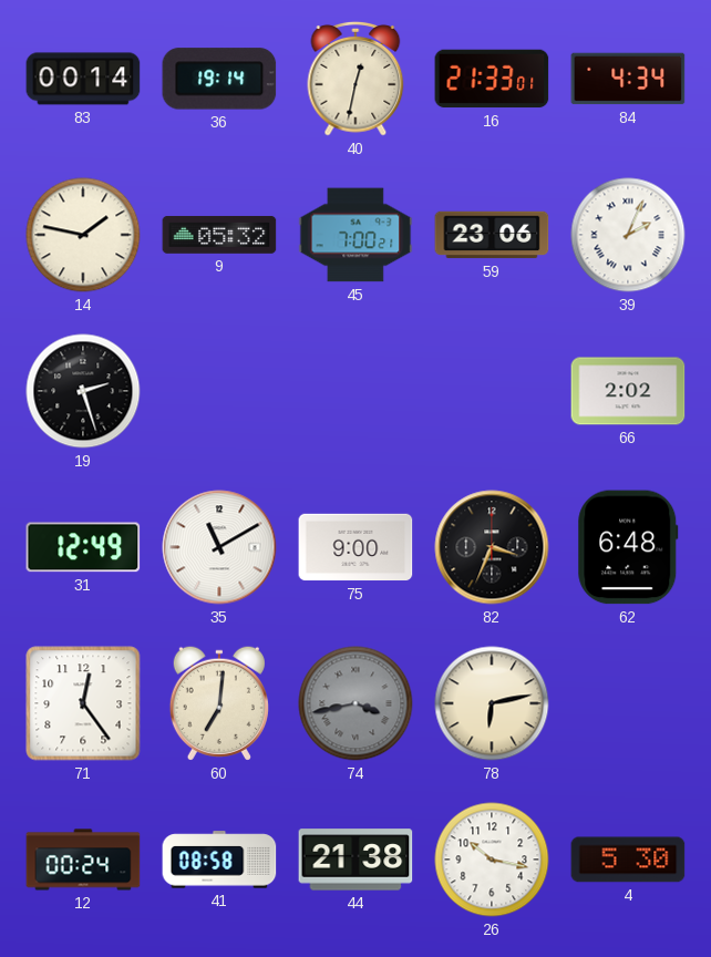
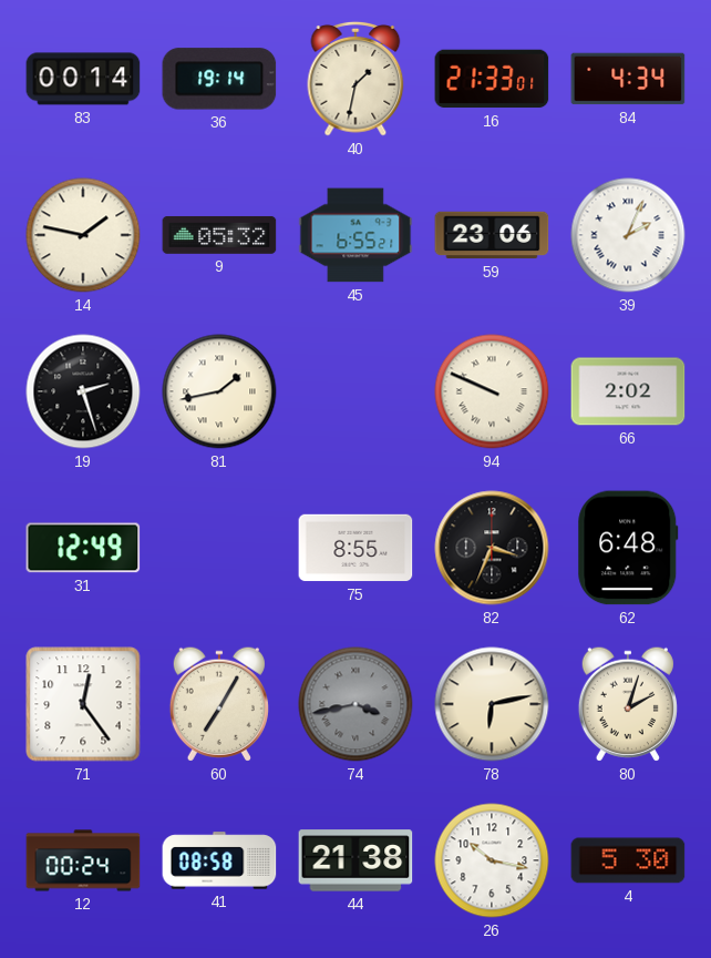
40: 12:32 -> 1:32
45: 7:00 -> 6:55
81: none -> 1:43
94: none -> 9:49
35: 11:10 -> none
75: 9:00 -> 8:55
60: 7:01 -> 7:05
80: none -> 2:03
